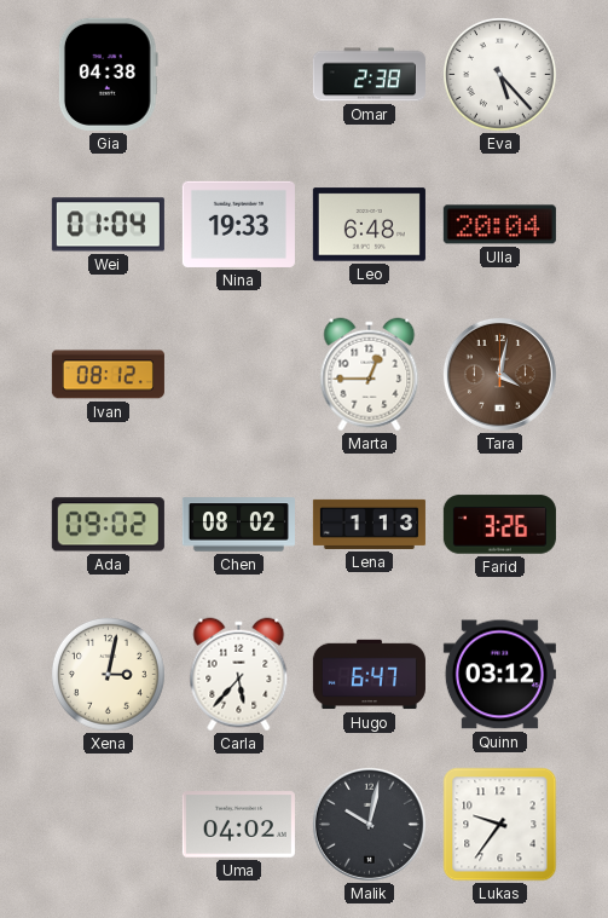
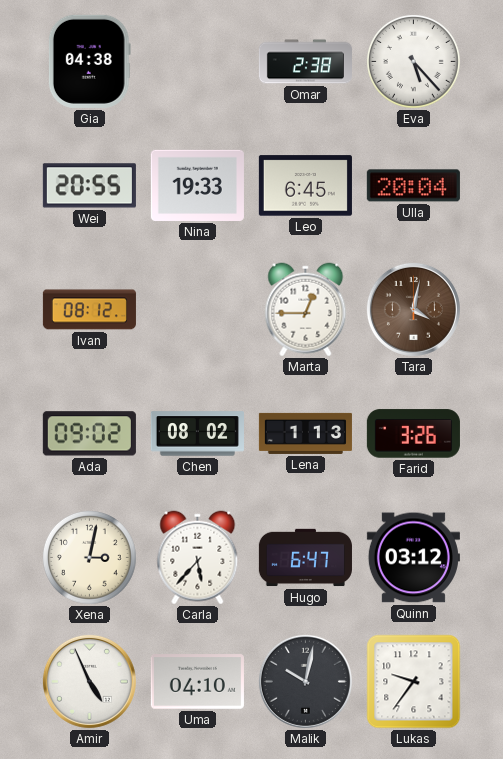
Wei: 01:04 -> 20:55
Leo: 6:48 -> 6:45
Amir: none -> 4:56
Uma: 04:02 -> 04:10
